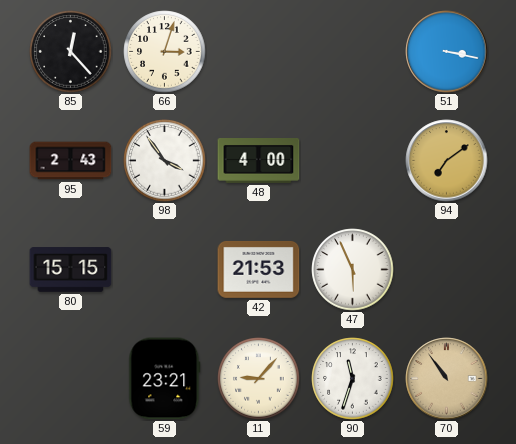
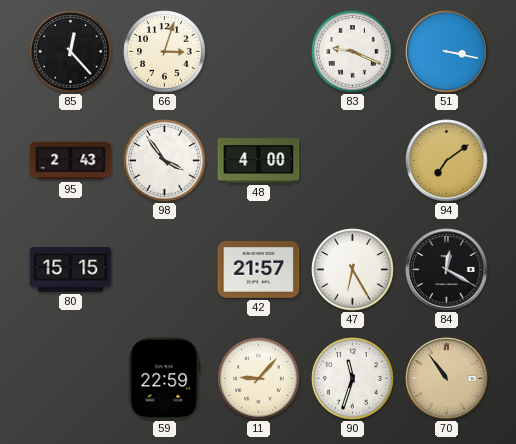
83: none -> 9:19
42: 21:53 -> 21:57
47: 5:56 -> 6:25
84: none -> 12:20
59: 23:21 -> 22:59
